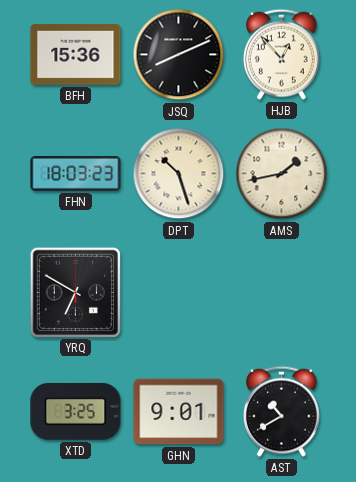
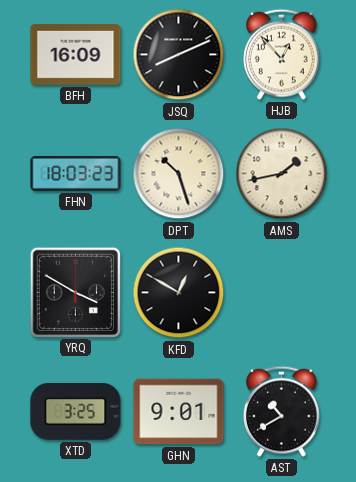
BFH: 15:36 -> 16:09
YRQ: 6:50 -> 3:50
KFD: none -> 12:50
